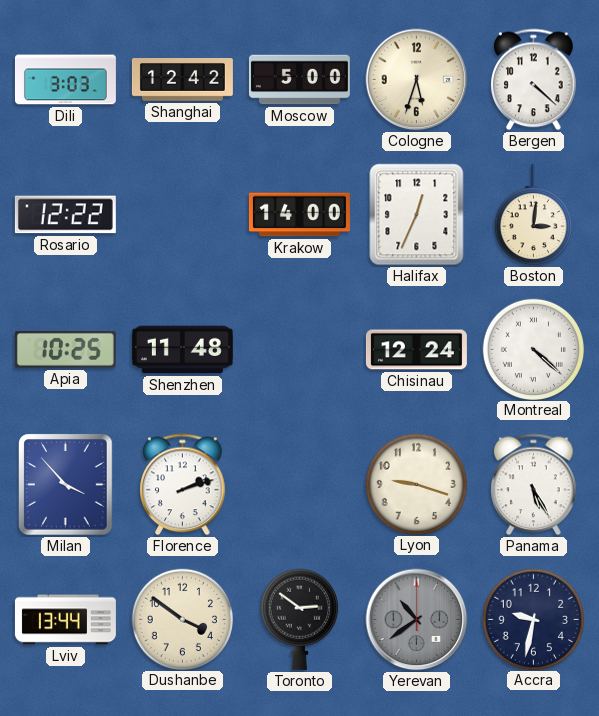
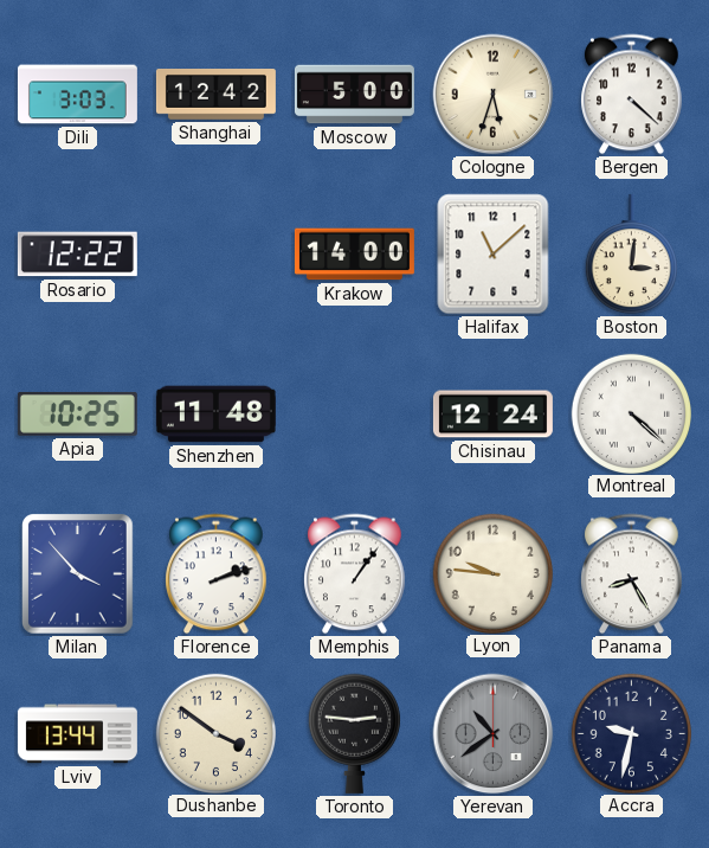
Halifax: 12:34 -> 11:08
Memphis: none -> 1:06
Lyon: 9:18 -> 9:46
Panama: 5:25 -> 8:25
Toronto: 2:51 -> 2:46
